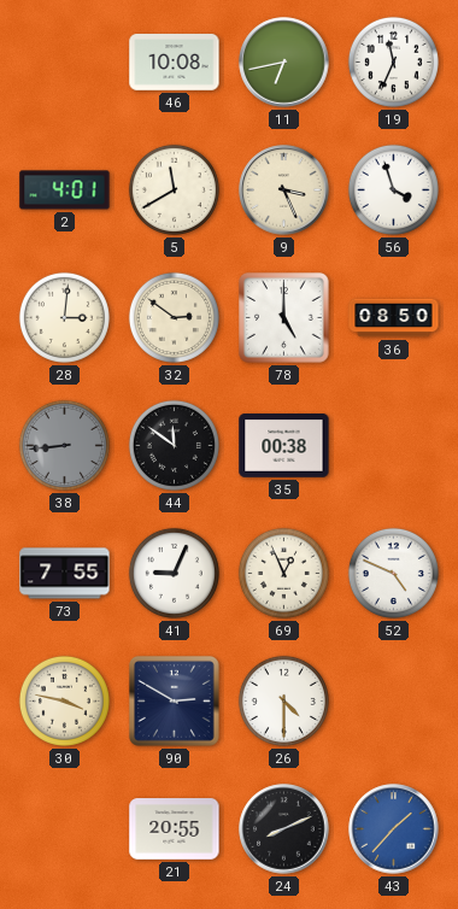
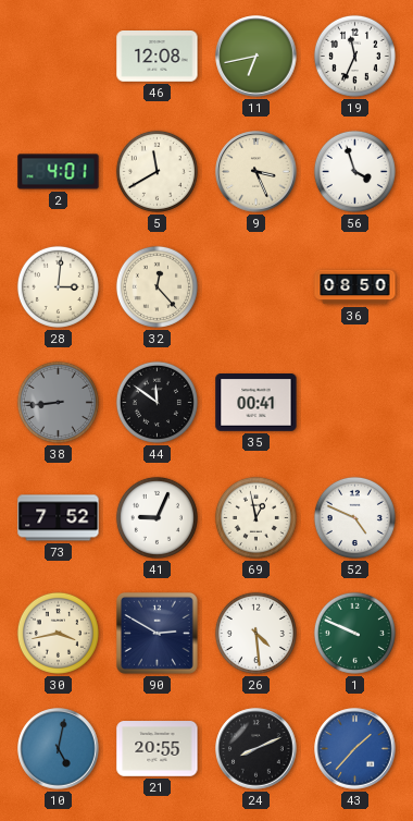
46: 10:08 -> 12:08
32: 2:51 -> 12:23
78: 5:00 -> none
35: 00:38 -> 00:41
73: 7:55 -> 7:52
69: 12:56 -> 12:58
30: 3:47 -> 3:43
26: 4:30 -> 4:29
1: none -> 9:49
10: none -> 5:02
